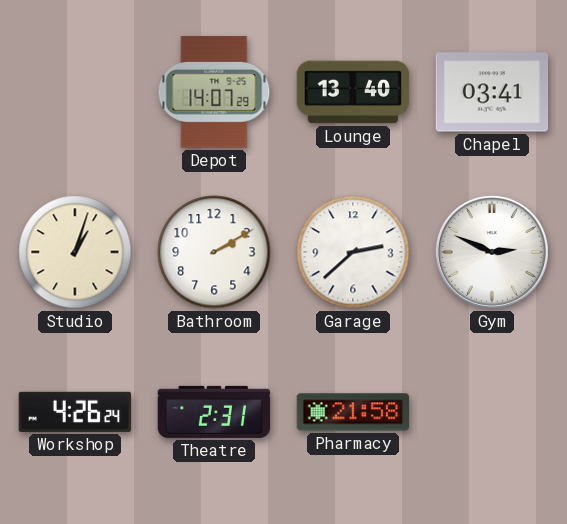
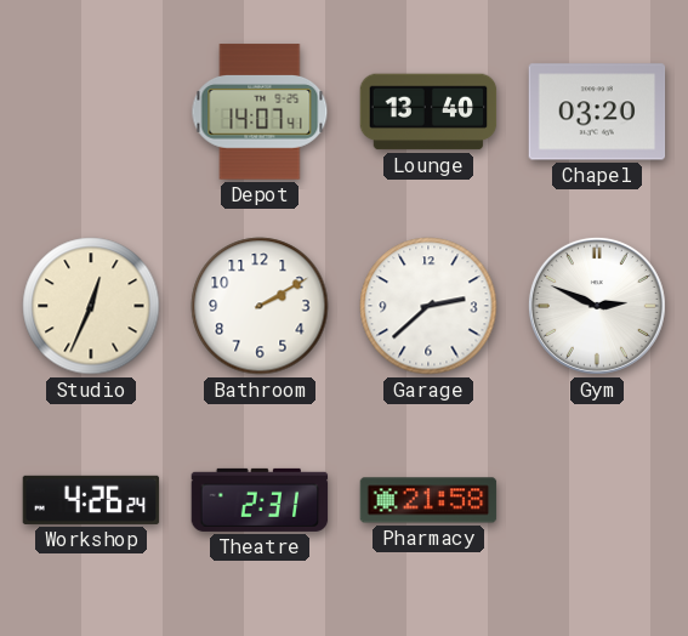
Depot: 14:07:29 -> 14:07:41
Chapel: 03:41 -> 03:20
Studio: 1:03 -> 12:34
